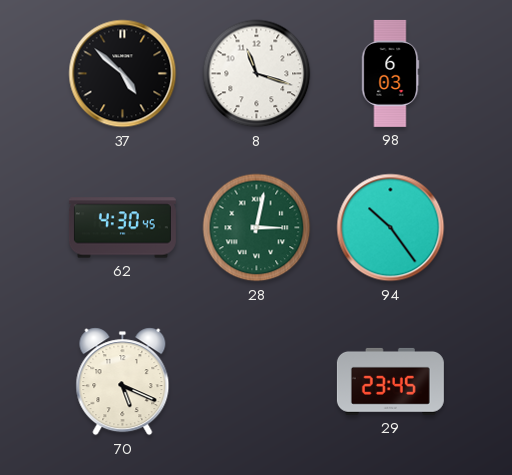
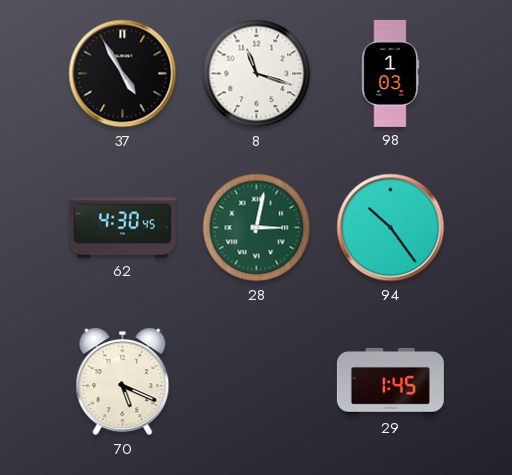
37: 4:52 -> 4:55
98: 6:03 -> 1:03
29: 23:45 -> 1:45
